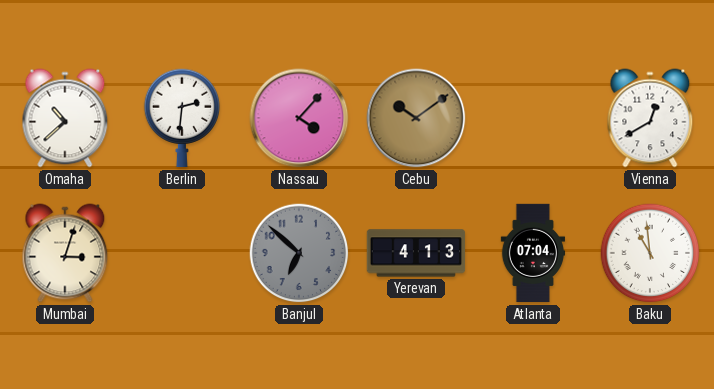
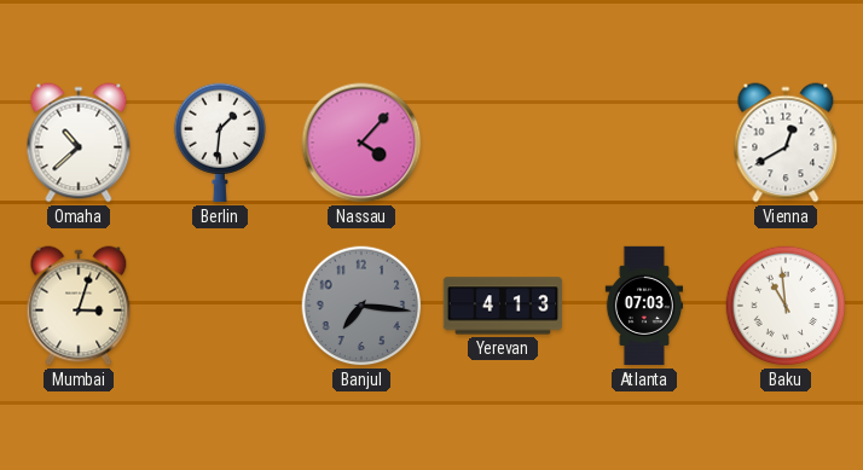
Berlin: 2:31 -> 1:31
Cebu: 10:09 -> none
Banjul: 6:52 -> 7:16
Atlanta: 07:04 -> 07:03
